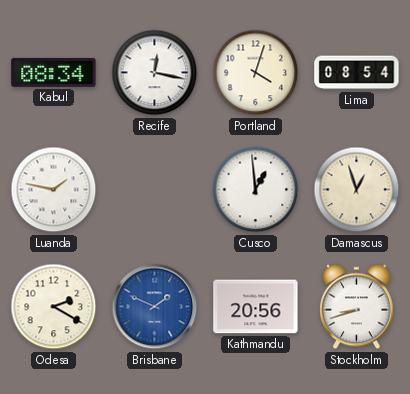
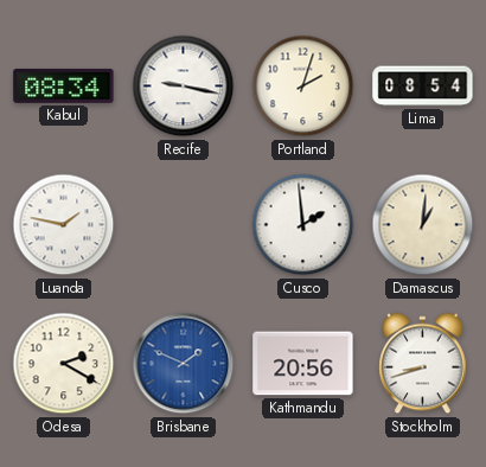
Recife: 12:17 -> 9:17
Portland: 4:03 -> 2:03
Cusco: 12:59 -> 1:59
Damascus: 12:57 -> 1:01
